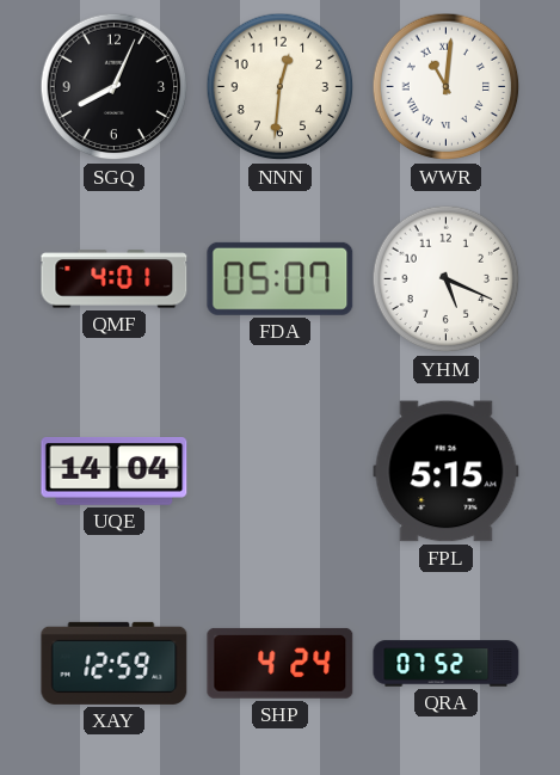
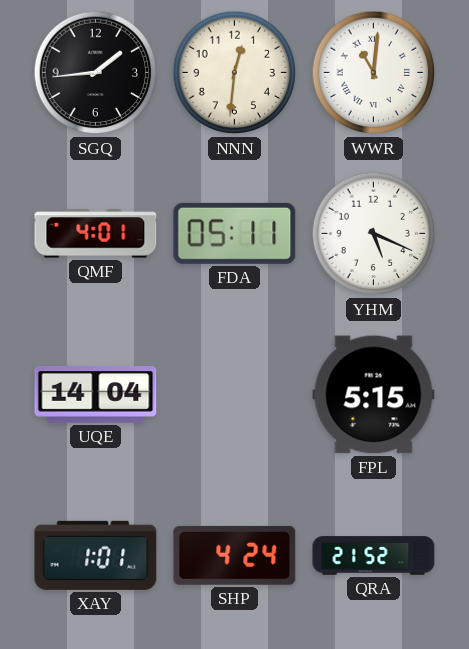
SGQ: 8:04 -> 1:44
FDA: 05:07 -> 05:11
XAY: 12:59 -> 1:01
QRA: 07:52 -> 21:52
